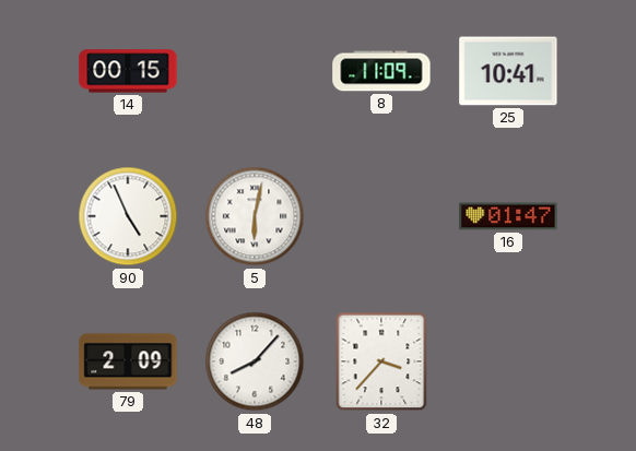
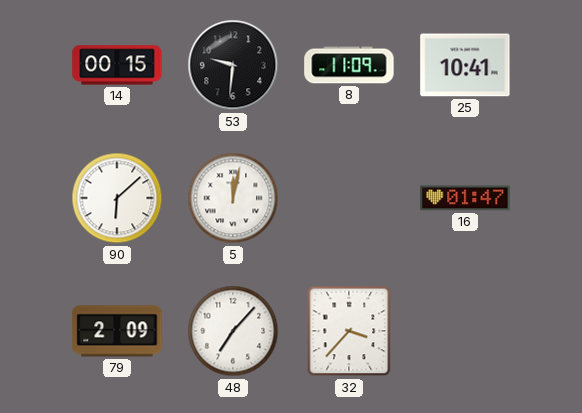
53: none -> 9:31
90: 4:56 -> 6:08
5: 6:02 -> 12:02
48: 8:07 -> 7:07
